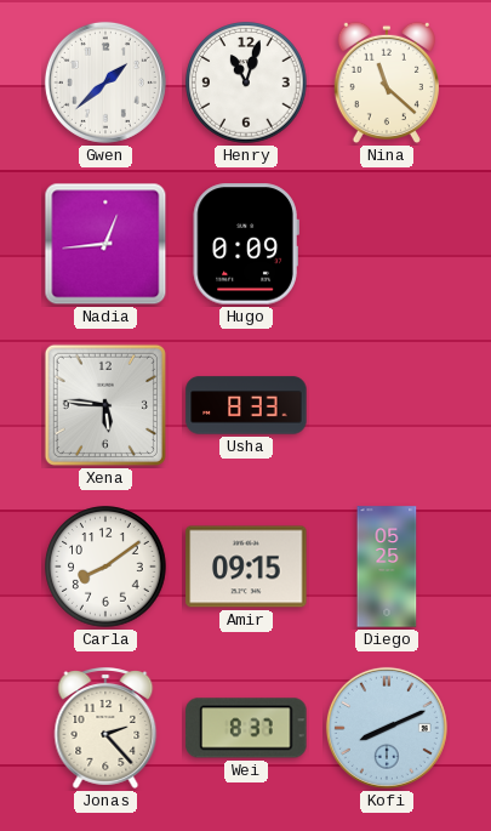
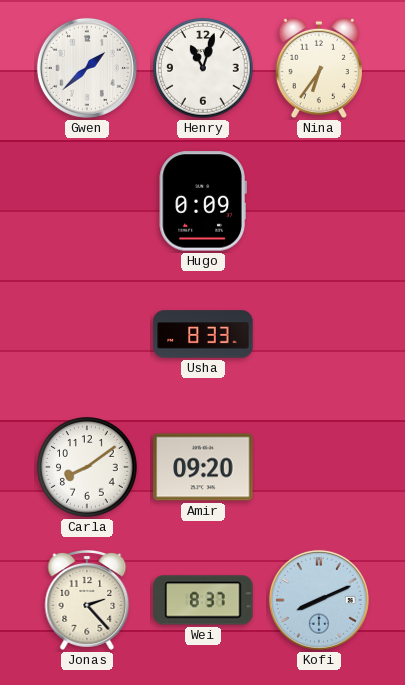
Nina: 11:22 -> 6:36
Nadia: 12:44 -> none
Xena: 5:46 -> none
Amir: 09:15 -> 09:20
Diego: 05:25 -> none
